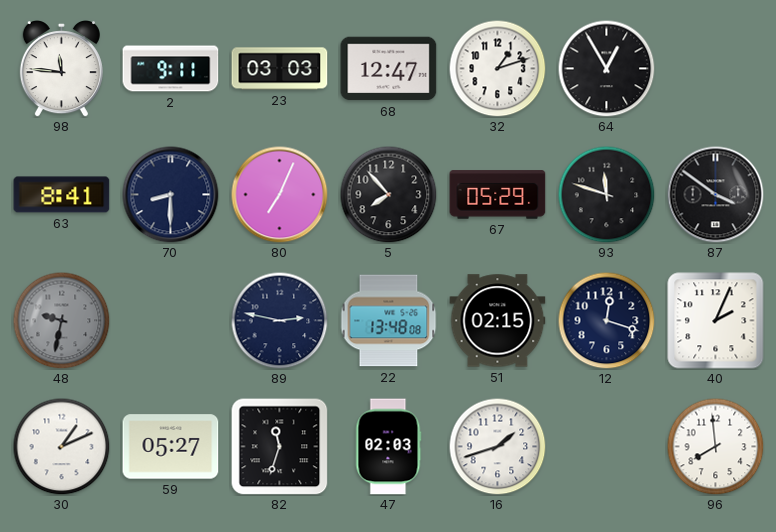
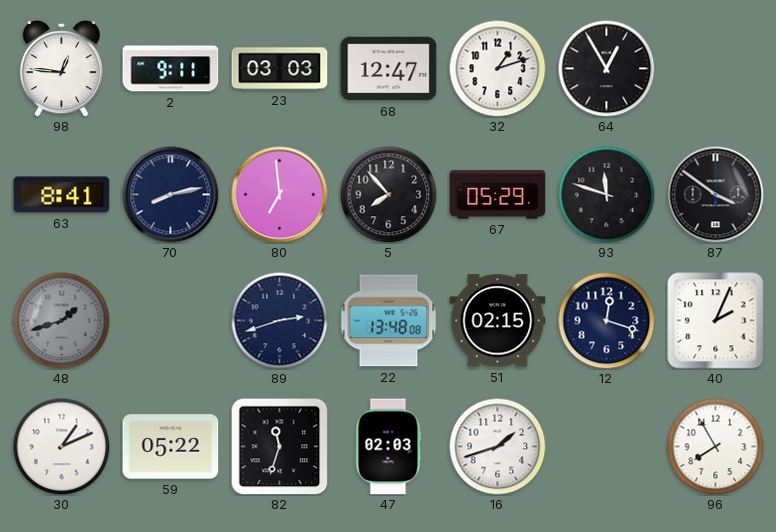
98: 11:46 -> 12:46
70: 8:30 -> 8:13
80: 7:04 -> 6:59
48: 9:32 -> 1:42
89: 2:47 -> 2:42
59: 05:27 -> 05:22
96: 7:59 -> 7:55
